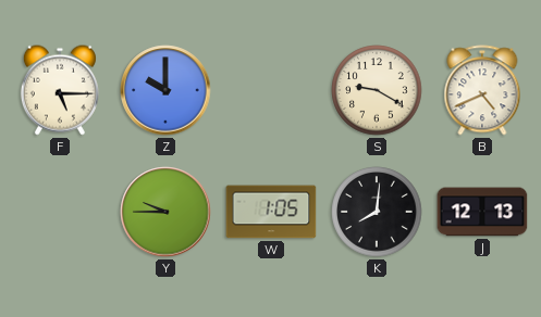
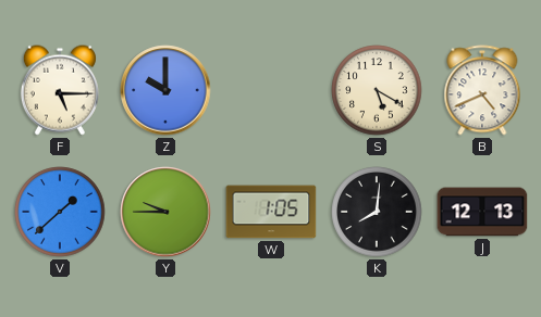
S: 9:20 -> 5:20
V: none -> 1:38
